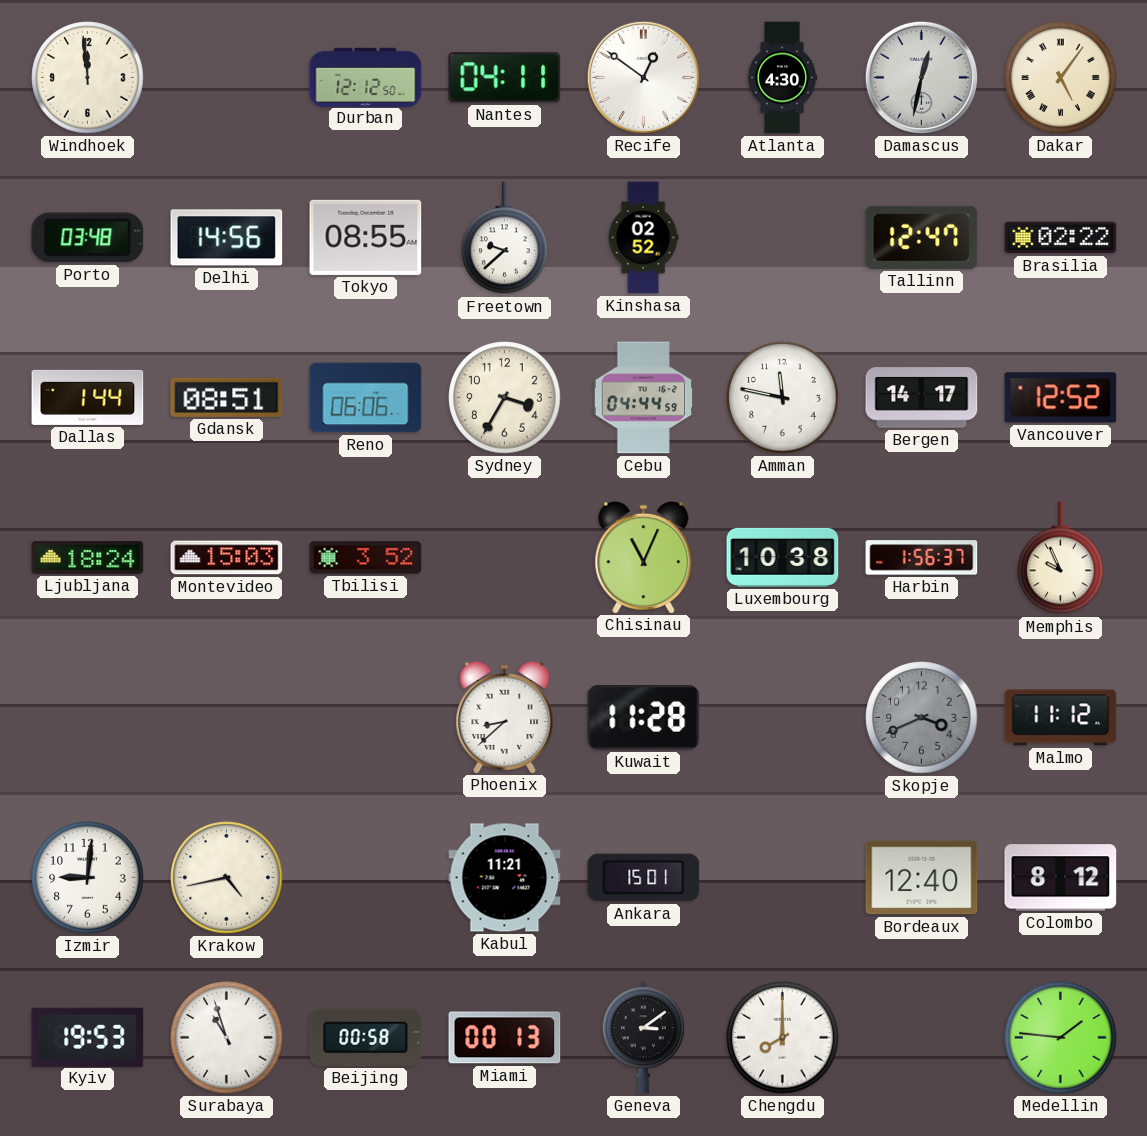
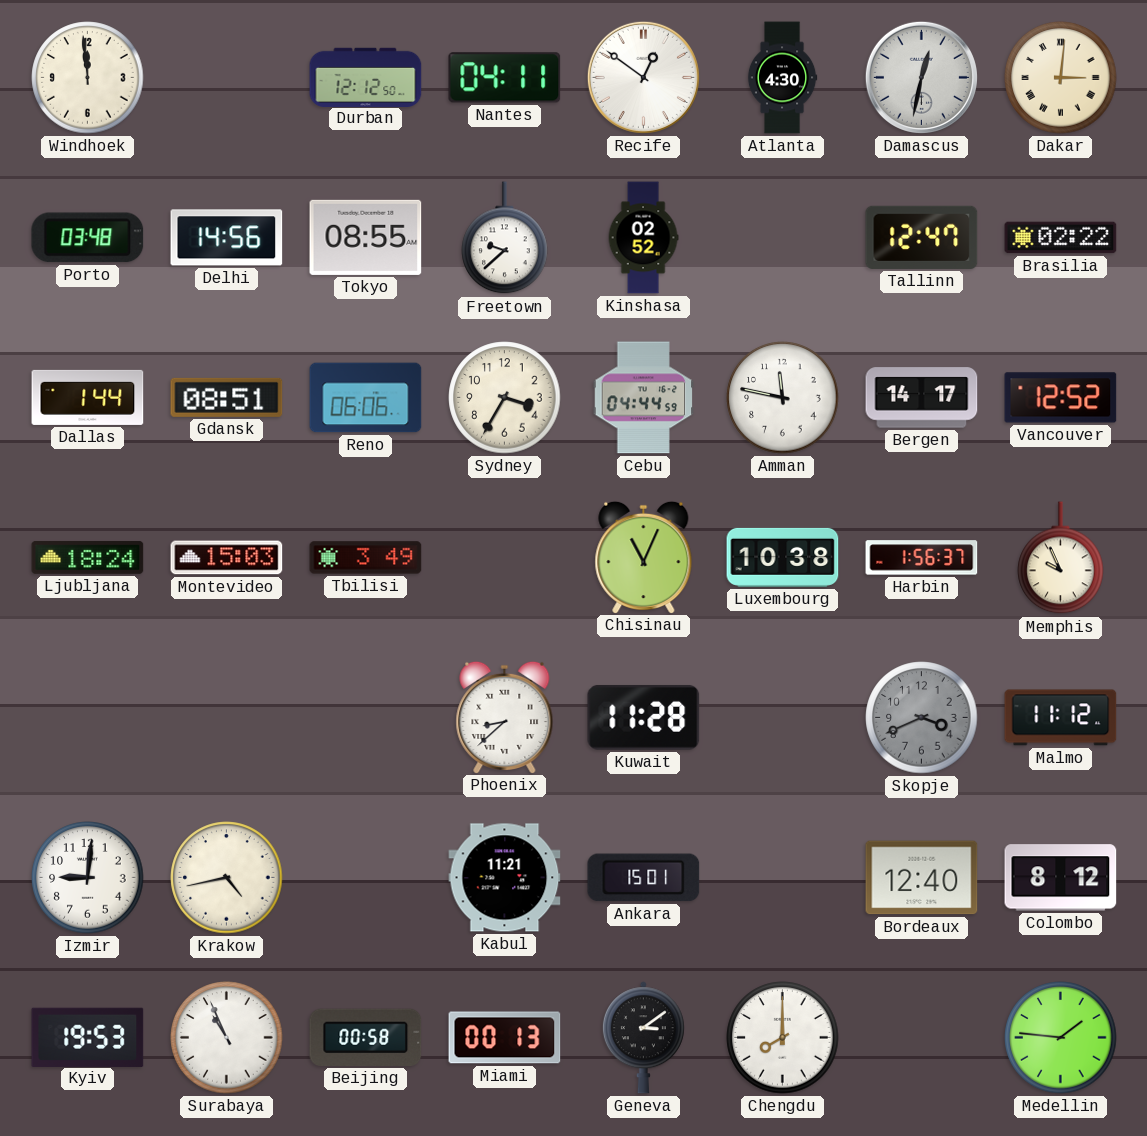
Dakar: 5:06 -> 3:01
Tbilisi: 3:52 -> 3:49
Surabaya: 10:57 -> 10:56
